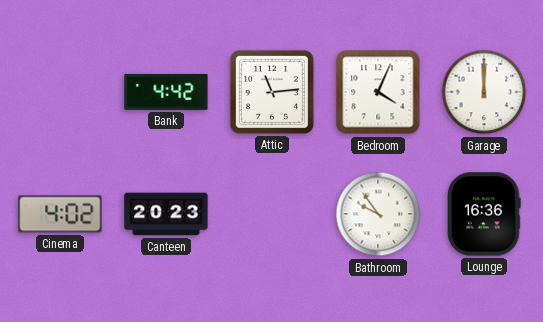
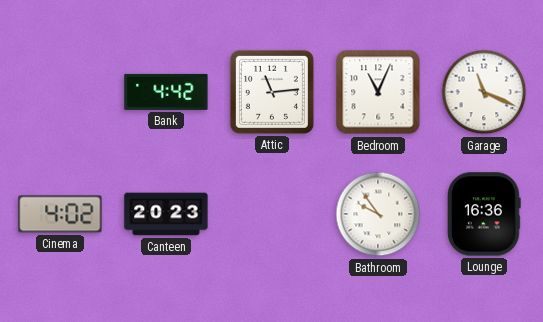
Bedroom: 4:04 -> 11:04
Garage: 12:00 -> 11:19
